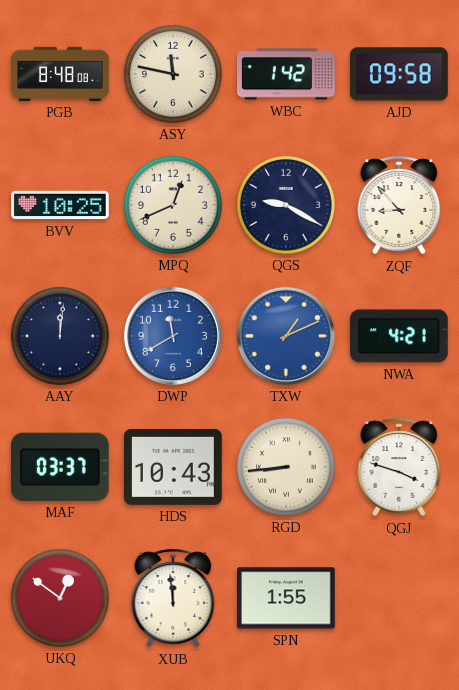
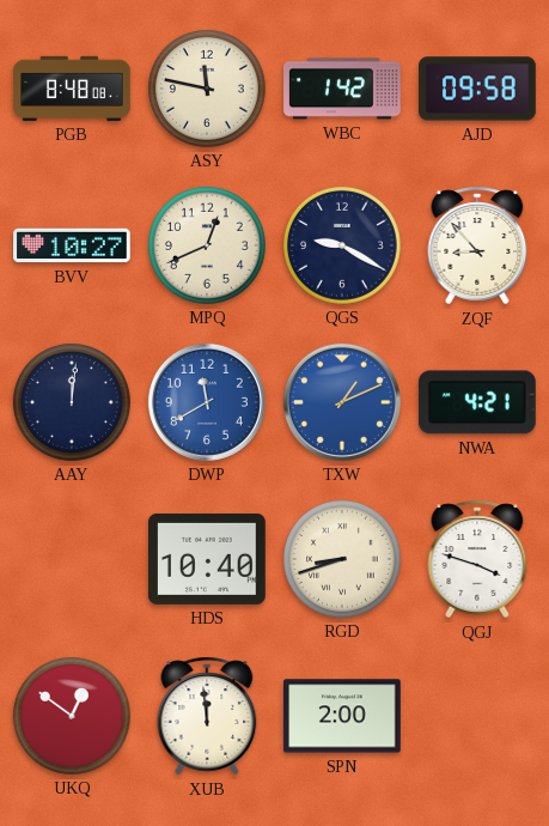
BVV: 10:25 -> 10:27
MAF: 03:37 -> none
HDS: 10:43 -> 10:40
RGD: 8:44 -> 8:42
SPN: 1:55 -> 2:00
